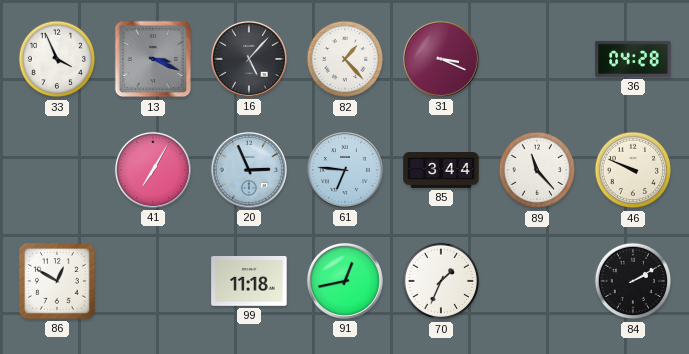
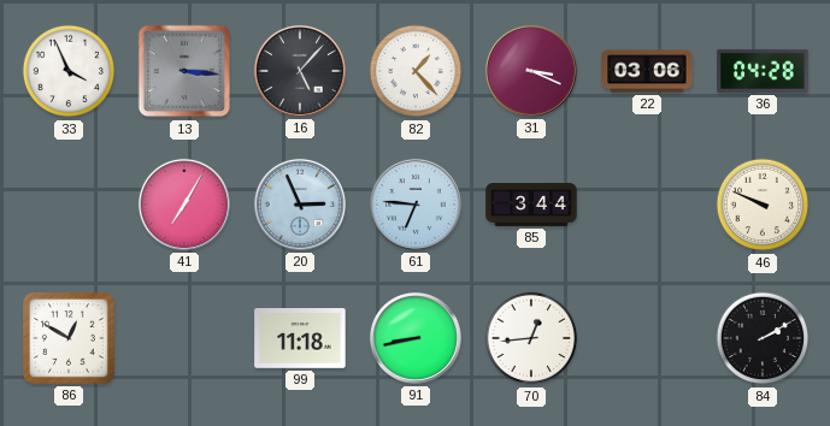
13: 3:19 -> 3:16
22: none -> 03:06
89: 11:23 -> none
91: 12:43 -> 8:43
70: 1:34 -> 12:44
